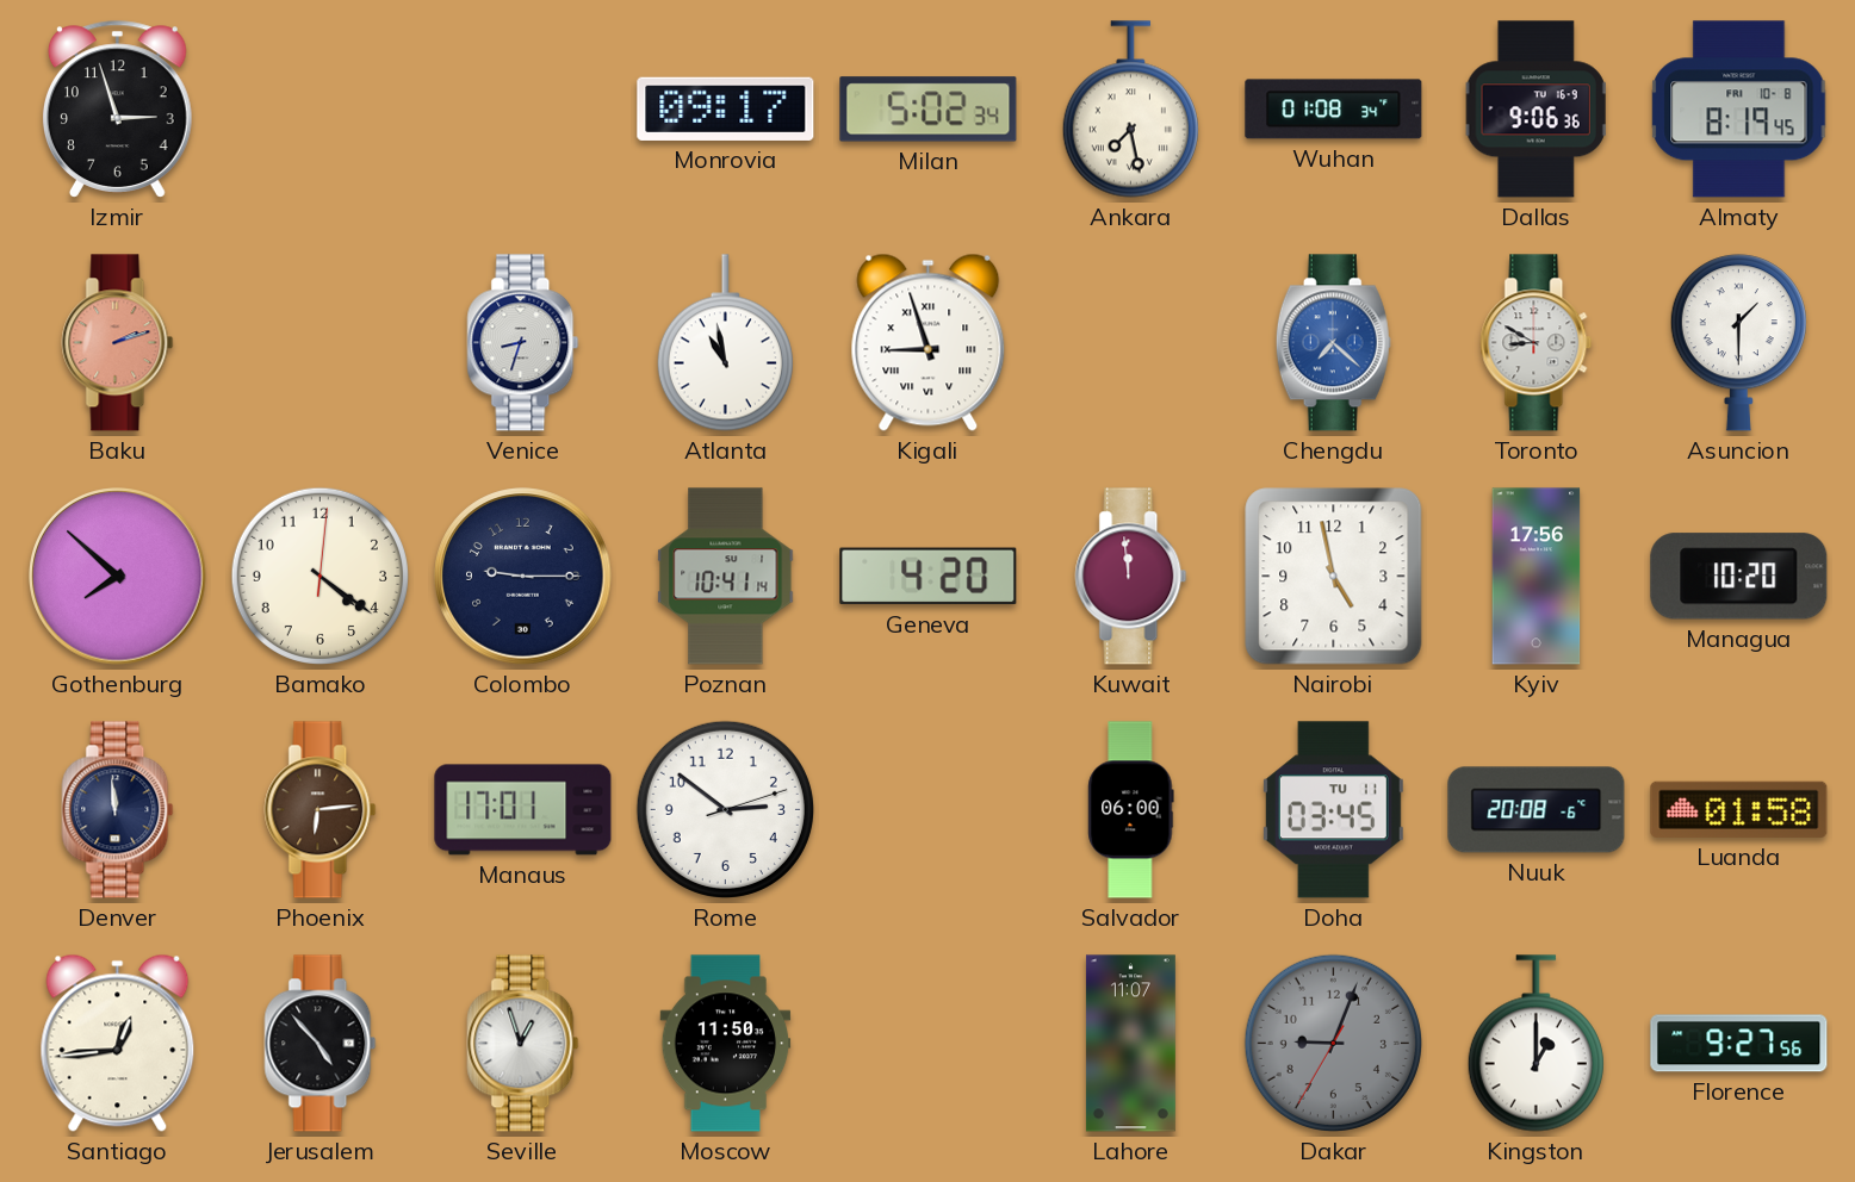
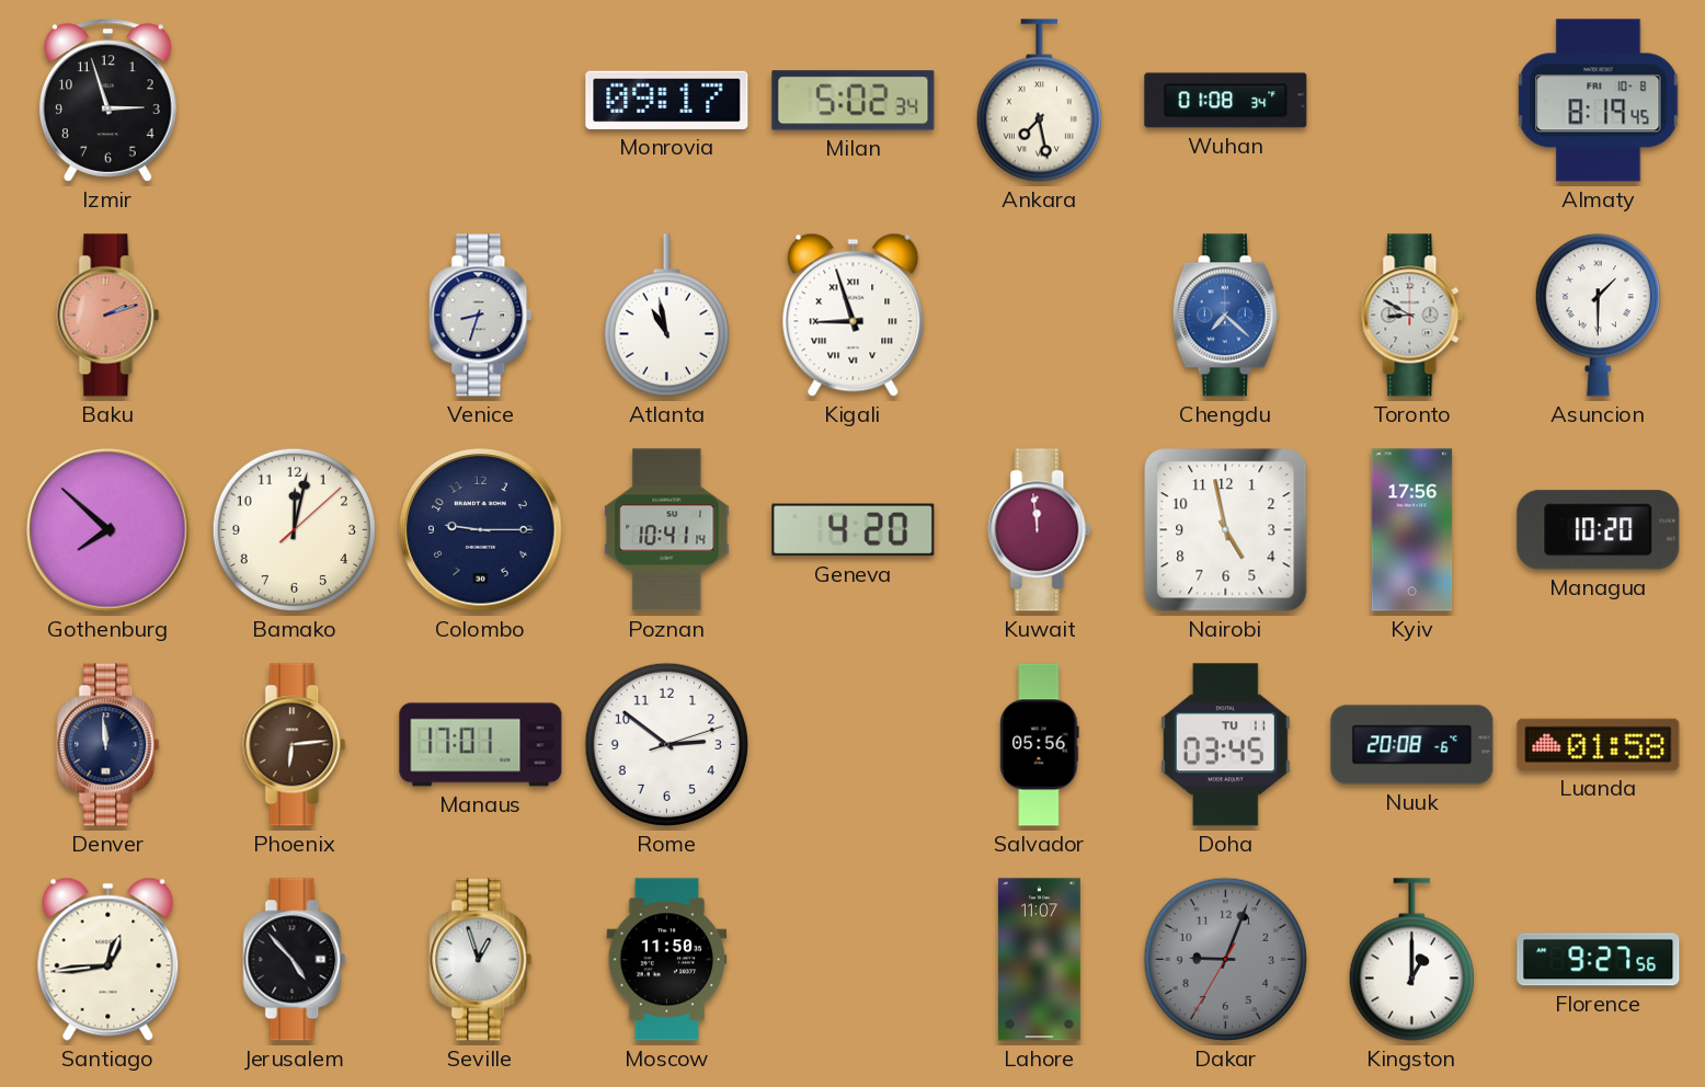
Dallas: 9:06 -> none
Bamako: 4:21 -> 12:02
Salvador: 06:00 -> 05:56
